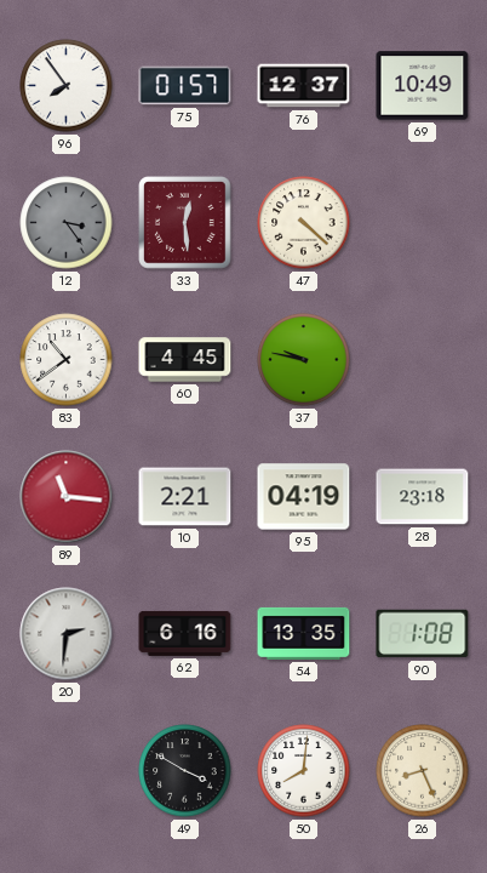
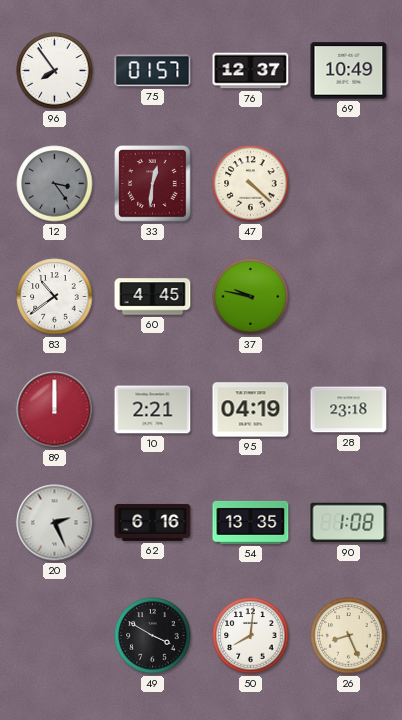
33: 12:29 -> 12:31
89: 11:16 -> 12:00
20: 2:31 -> 2:26
